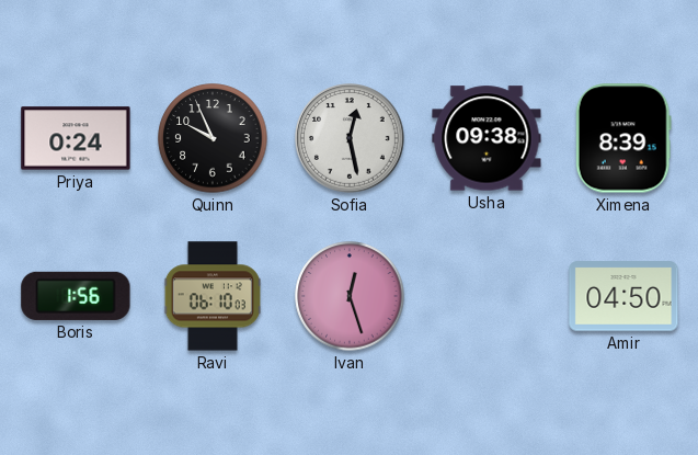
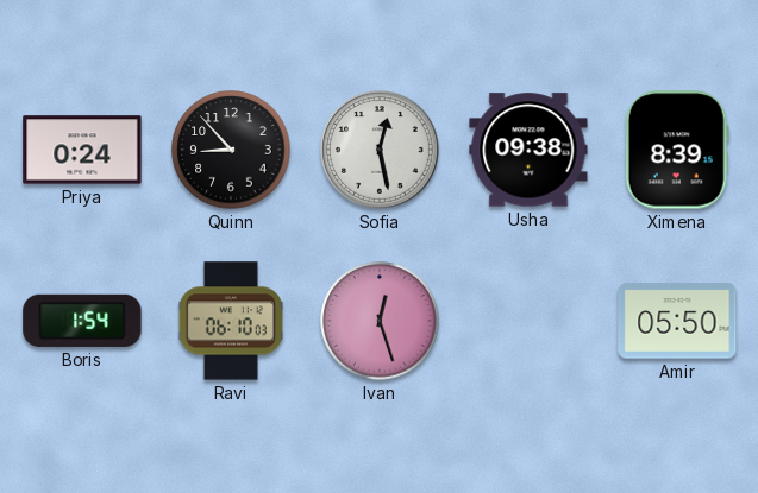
Quinn: 9:56 -> 8:53
Boris: 1:56 -> 1:54
Amir: 04:50 -> 05:50
